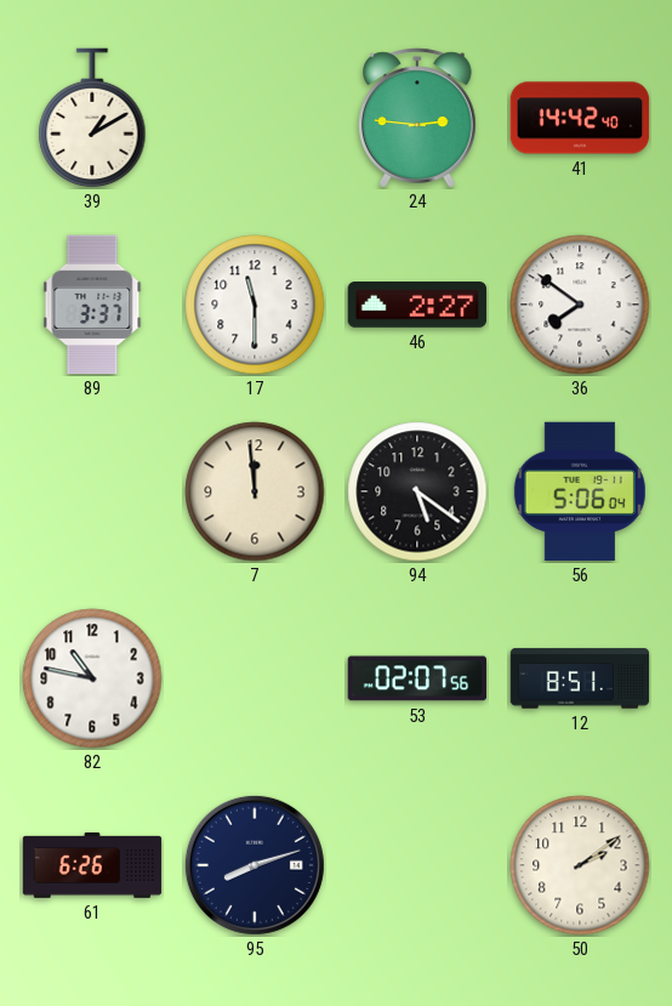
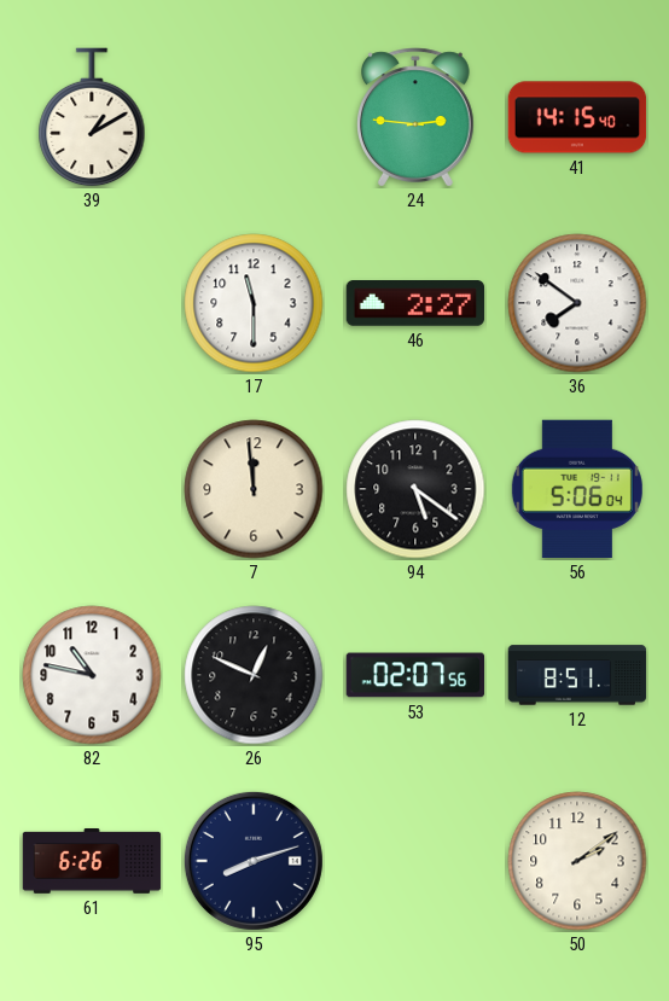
41: 14:42 -> 14:15
89: 3:37 -> none
26: none -> 12:49
